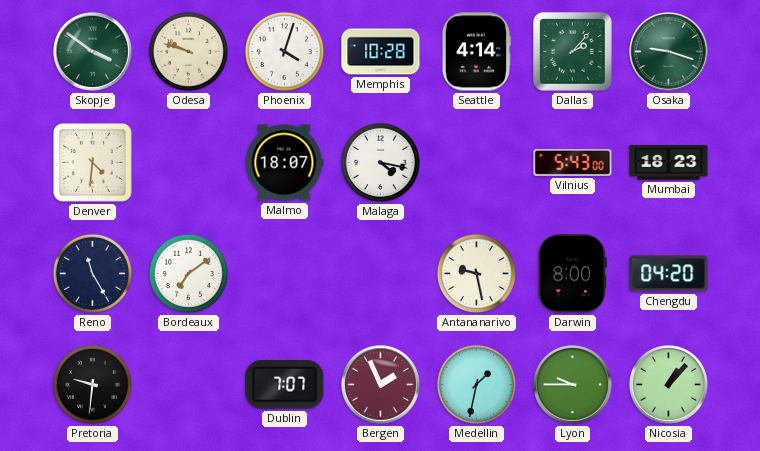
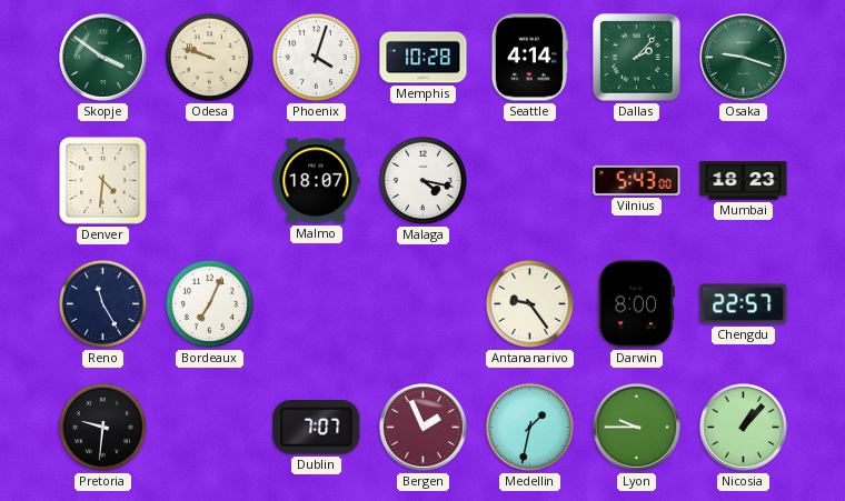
Bordeaux: 7:09 -> 7:04
Antananarivo: 9:28 -> 9:24
Chengdu: 04:20 -> 22:57
